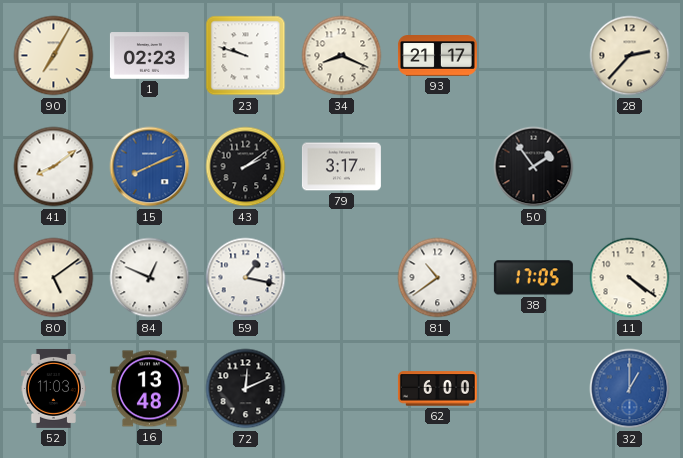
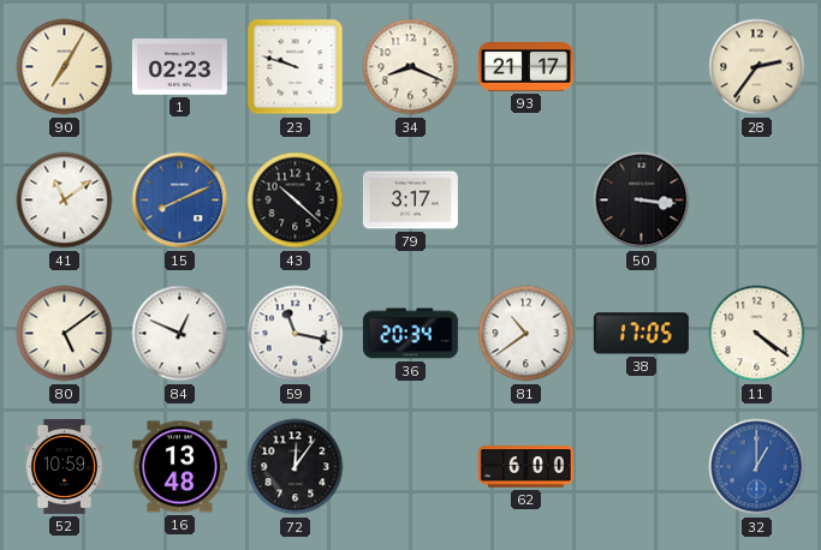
28: 2:37 -> 2:36
41: 8:09 -> 11:09
43: 2:09 -> 10:22
50: 1:54 -> 3:16
59: 1:17 -> 11:17
36: none -> 20:34
52: 11:03 -> 10:59
72: 12:11 -> 12:06
